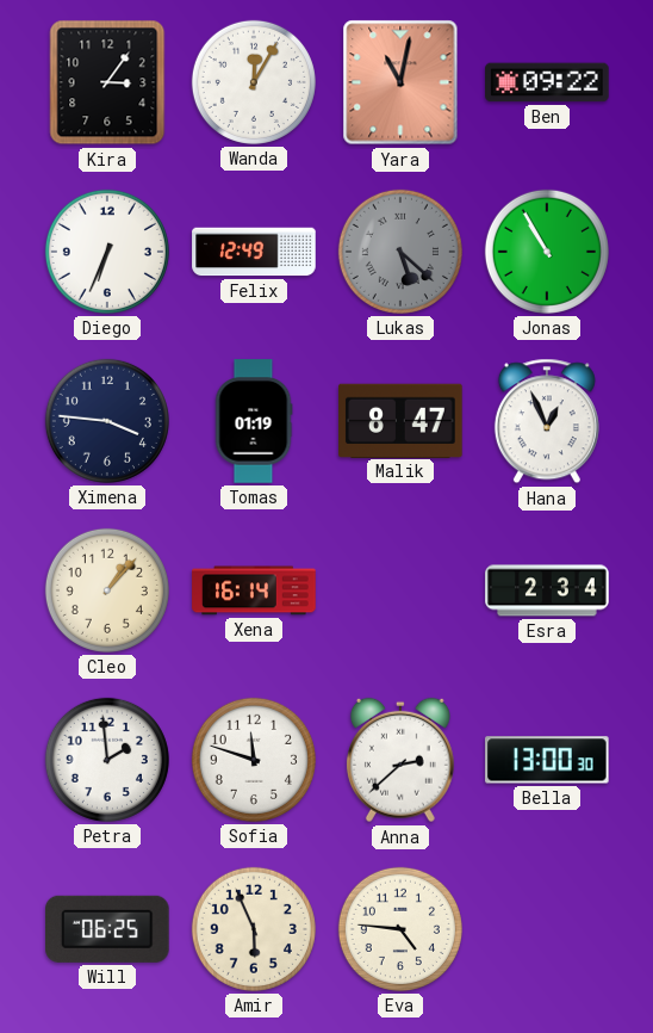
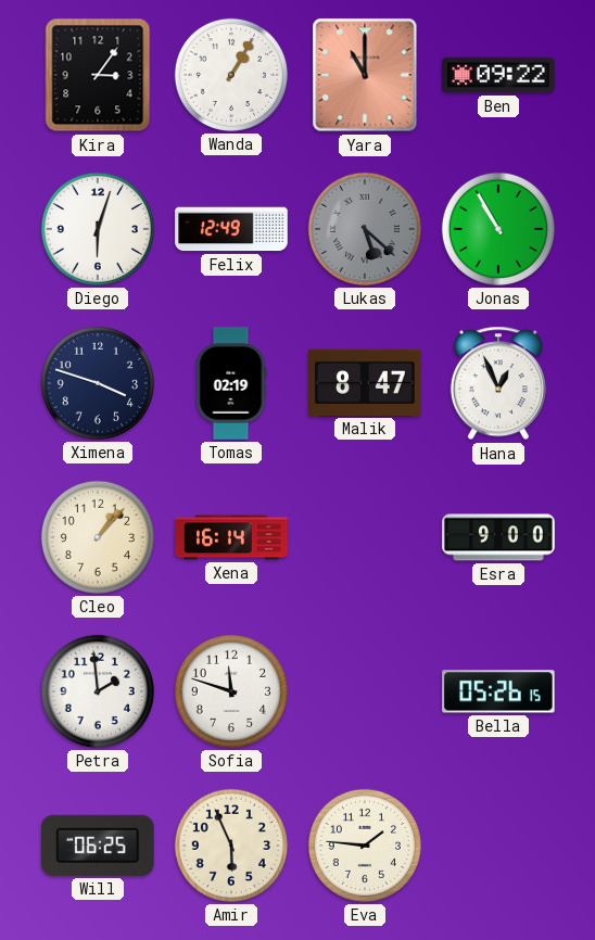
Wanda: 12:05 -> 1:05
Yara: 11:02 -> 11:00
Diego: 6:34 -> 6:03
Ximena: 3:46 -> 3:48
Tomas: 01:19 -> 02:19
Esra: 2:34 -> 9:00
Anna: 2:38 -> none
Bella: 13:00 -> 05:26
Eva: 4:46 -> 1:46
